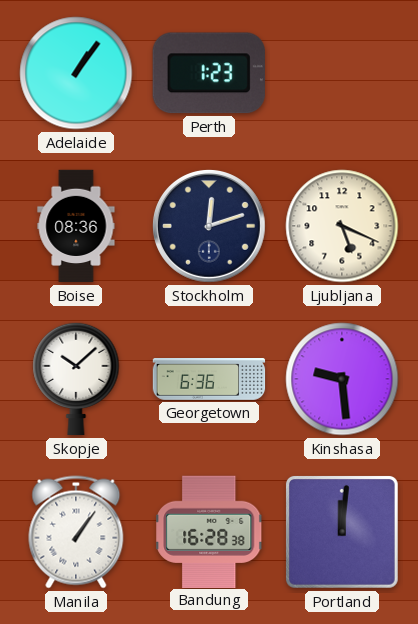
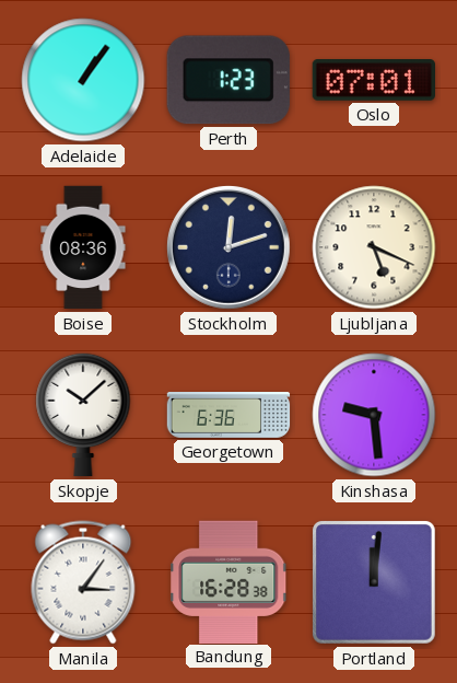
Oslo: none -> 07:01
Manila: 1:06 -> 3:06
